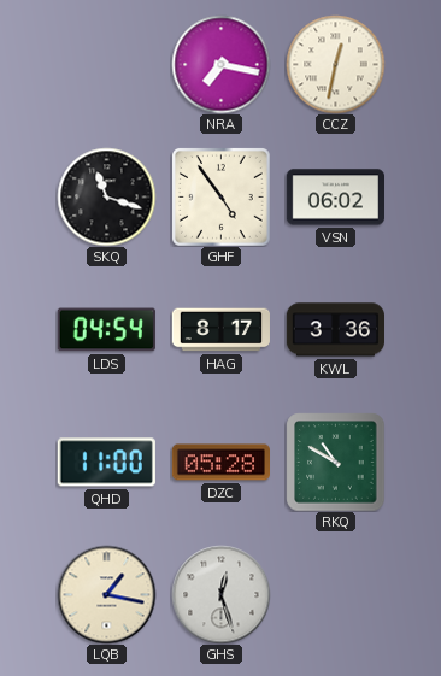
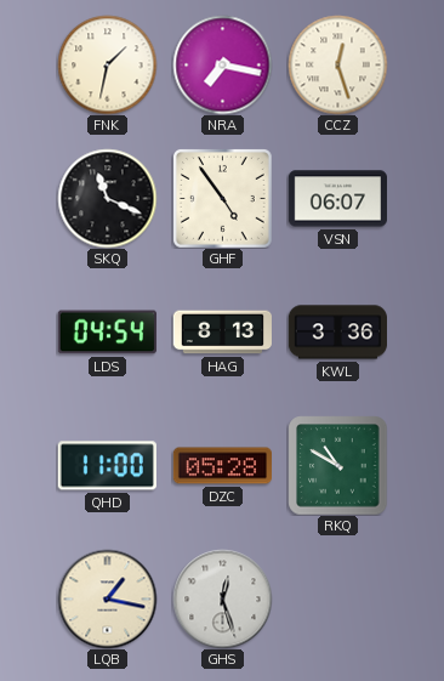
FNK: none -> 1:32
CCZ: 12:32 -> 12:27
SKQ: 11:18 -> 11:19
VSN: 06:02 -> 06:07
HAG: 8:17 -> 8:13
